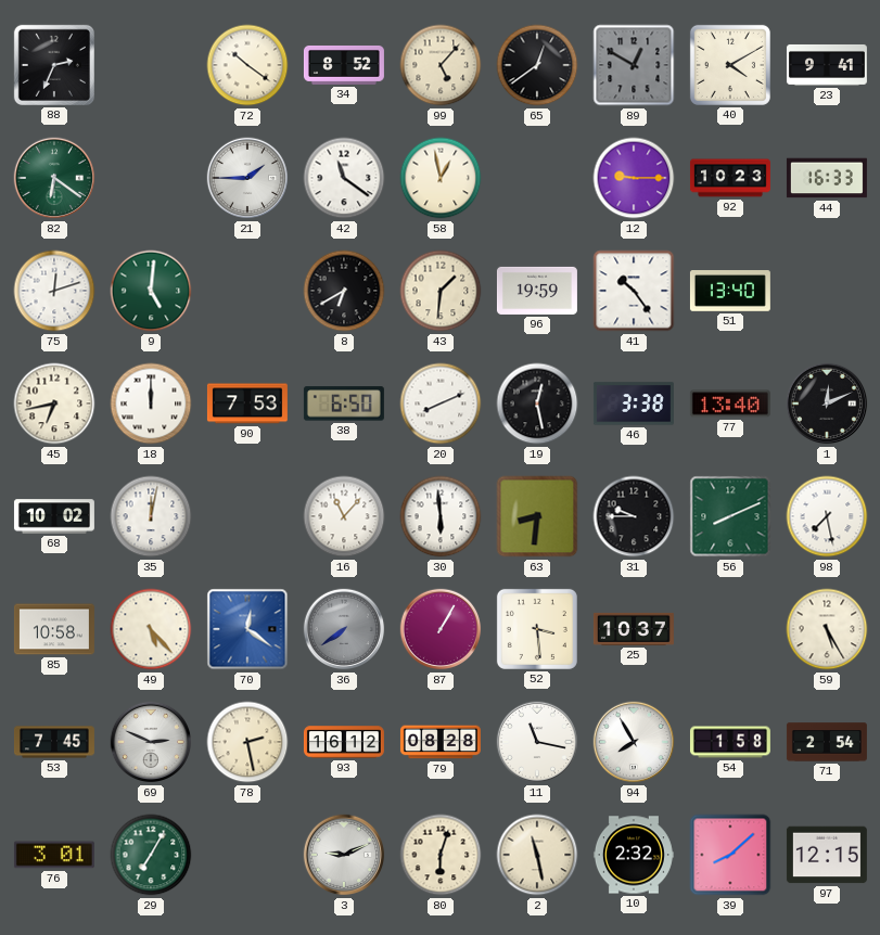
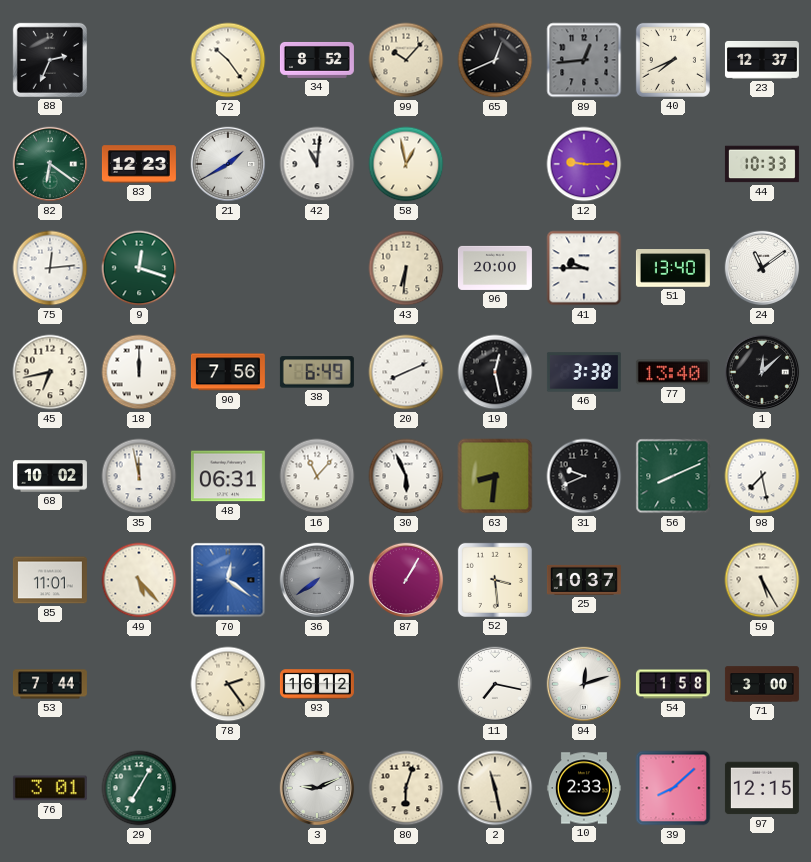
72: 10:21 -> 10:24
99: 5:07 -> 10:07
65: 12:39 -> 12:41
89: 12:50 -> 12:44
40: 4:10 -> 7:41
23: 9:41 -> 12:37
83: none -> 12:23
21: 1:45 -> 1:40
42: 11:21 -> 11:01
92: 10:23 -> none
44: 16:33 -> 10:33
75: 12:12 -> 12:14
9: 5:01 -> 12:18
8: 6:40 -> none
43: 1:31 -> 6:31
96: 19:59 -> 20:00
41: 10:24 -> 9:45
24: none -> 11:09
90: 7:53 -> 7:56
38: 6:50 -> 6:49
1: 12:11 -> 12:08
35: 12:02 -> 11:58
48: none -> 06:31
30: 5:59 -> 5:56
31: 9:45 -> 9:41
85: 10:58 -> 11:01
53: 7:45 -> 7:44
69: 2:49 -> none
78: 2:28 -> 2:24
79: 08:28 -> none
11: 11:17 -> 7:17
94: 7:55 -> 12:12
71: 2:54 -> 3:00
10: 2:32 -> 2:33
